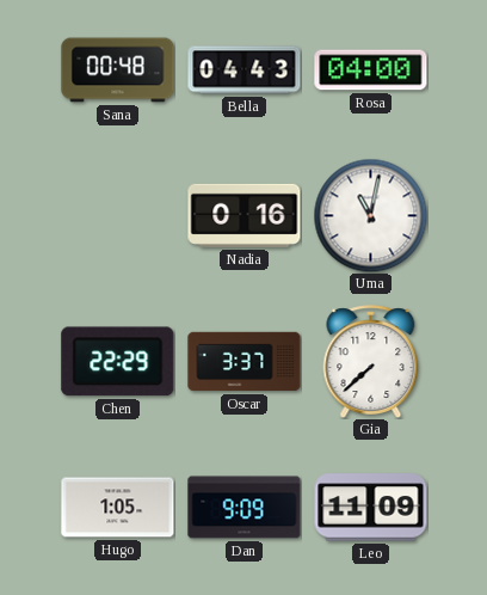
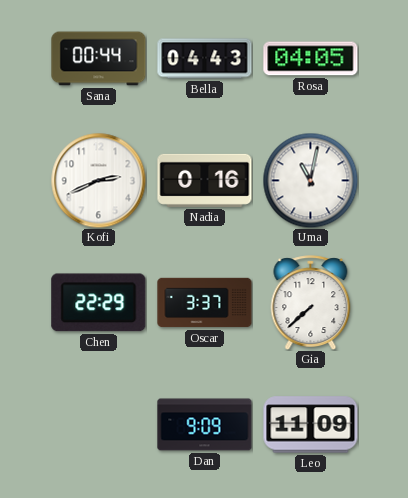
Sana: 00:48 -> 00:44
Rosa: 04:00 -> 04:05
Kofi: none -> 2:41
Hugo: 1:05 -> none
